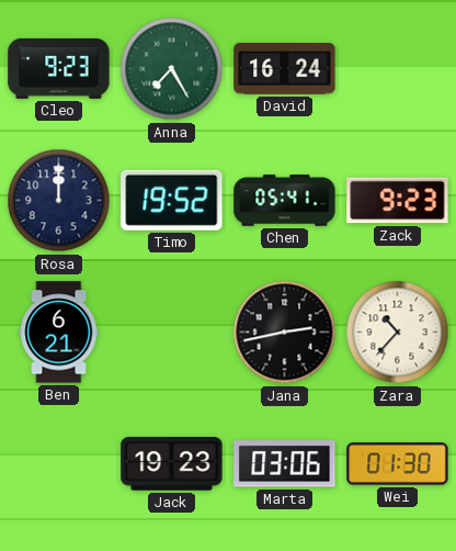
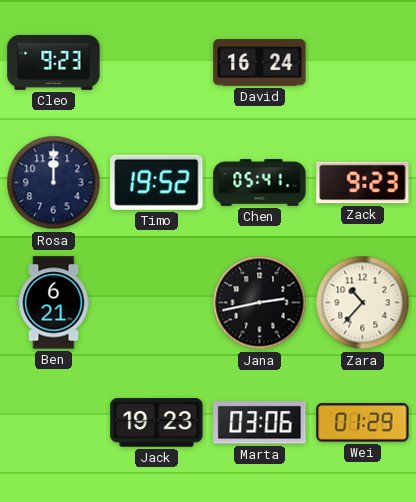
Anna: 7:25 -> none
Wei: 01:30 -> 01:29
